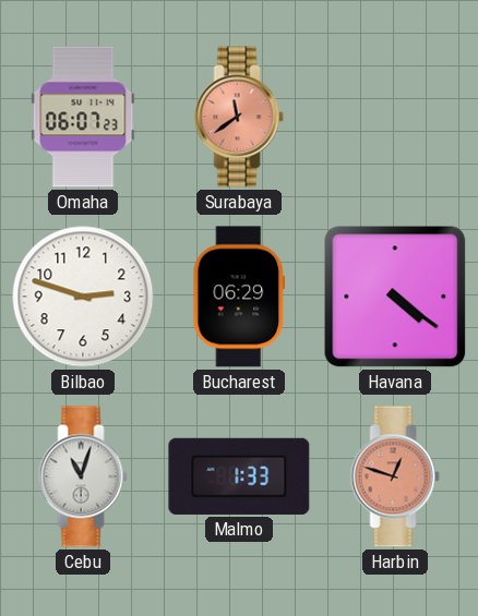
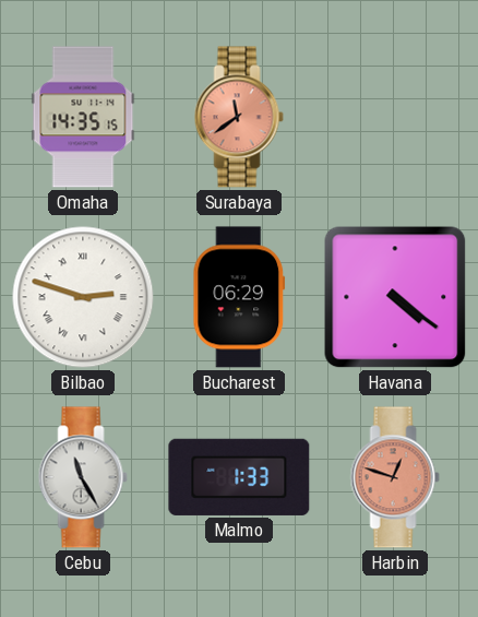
Omaha: 06:07 -> 14:35
Bilbao numerals: Arabic -> Roman
Cebu: 11:03 -> 11:25
